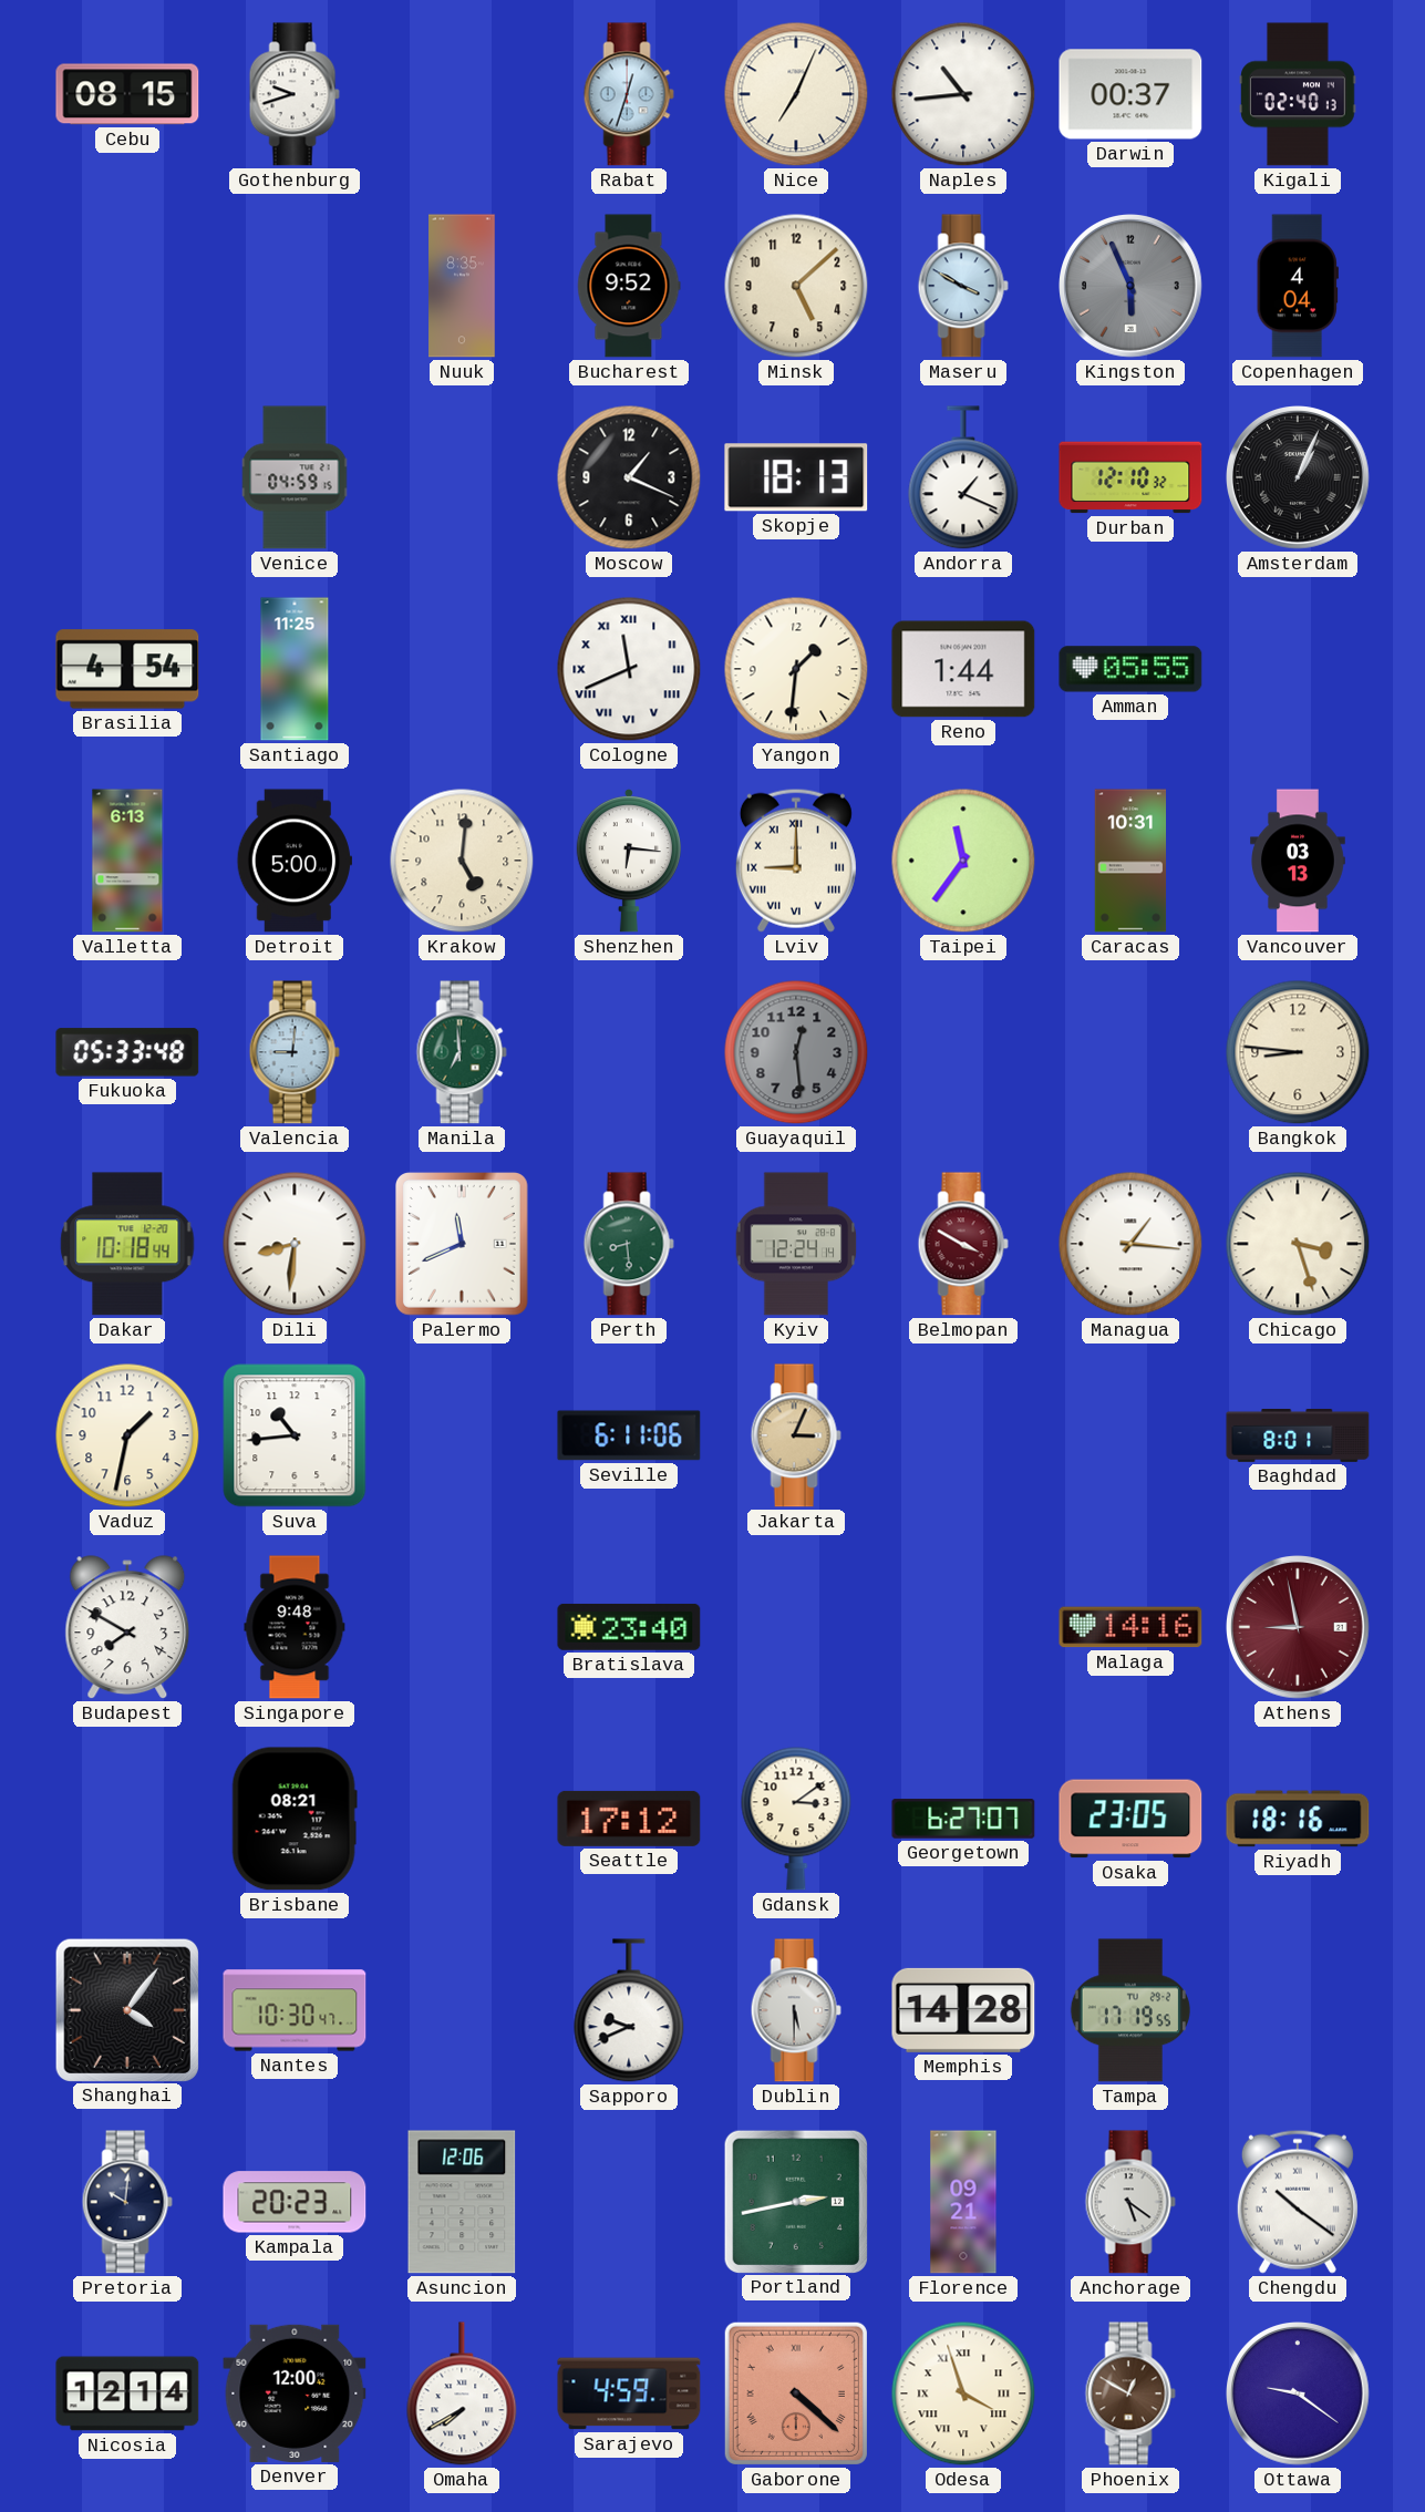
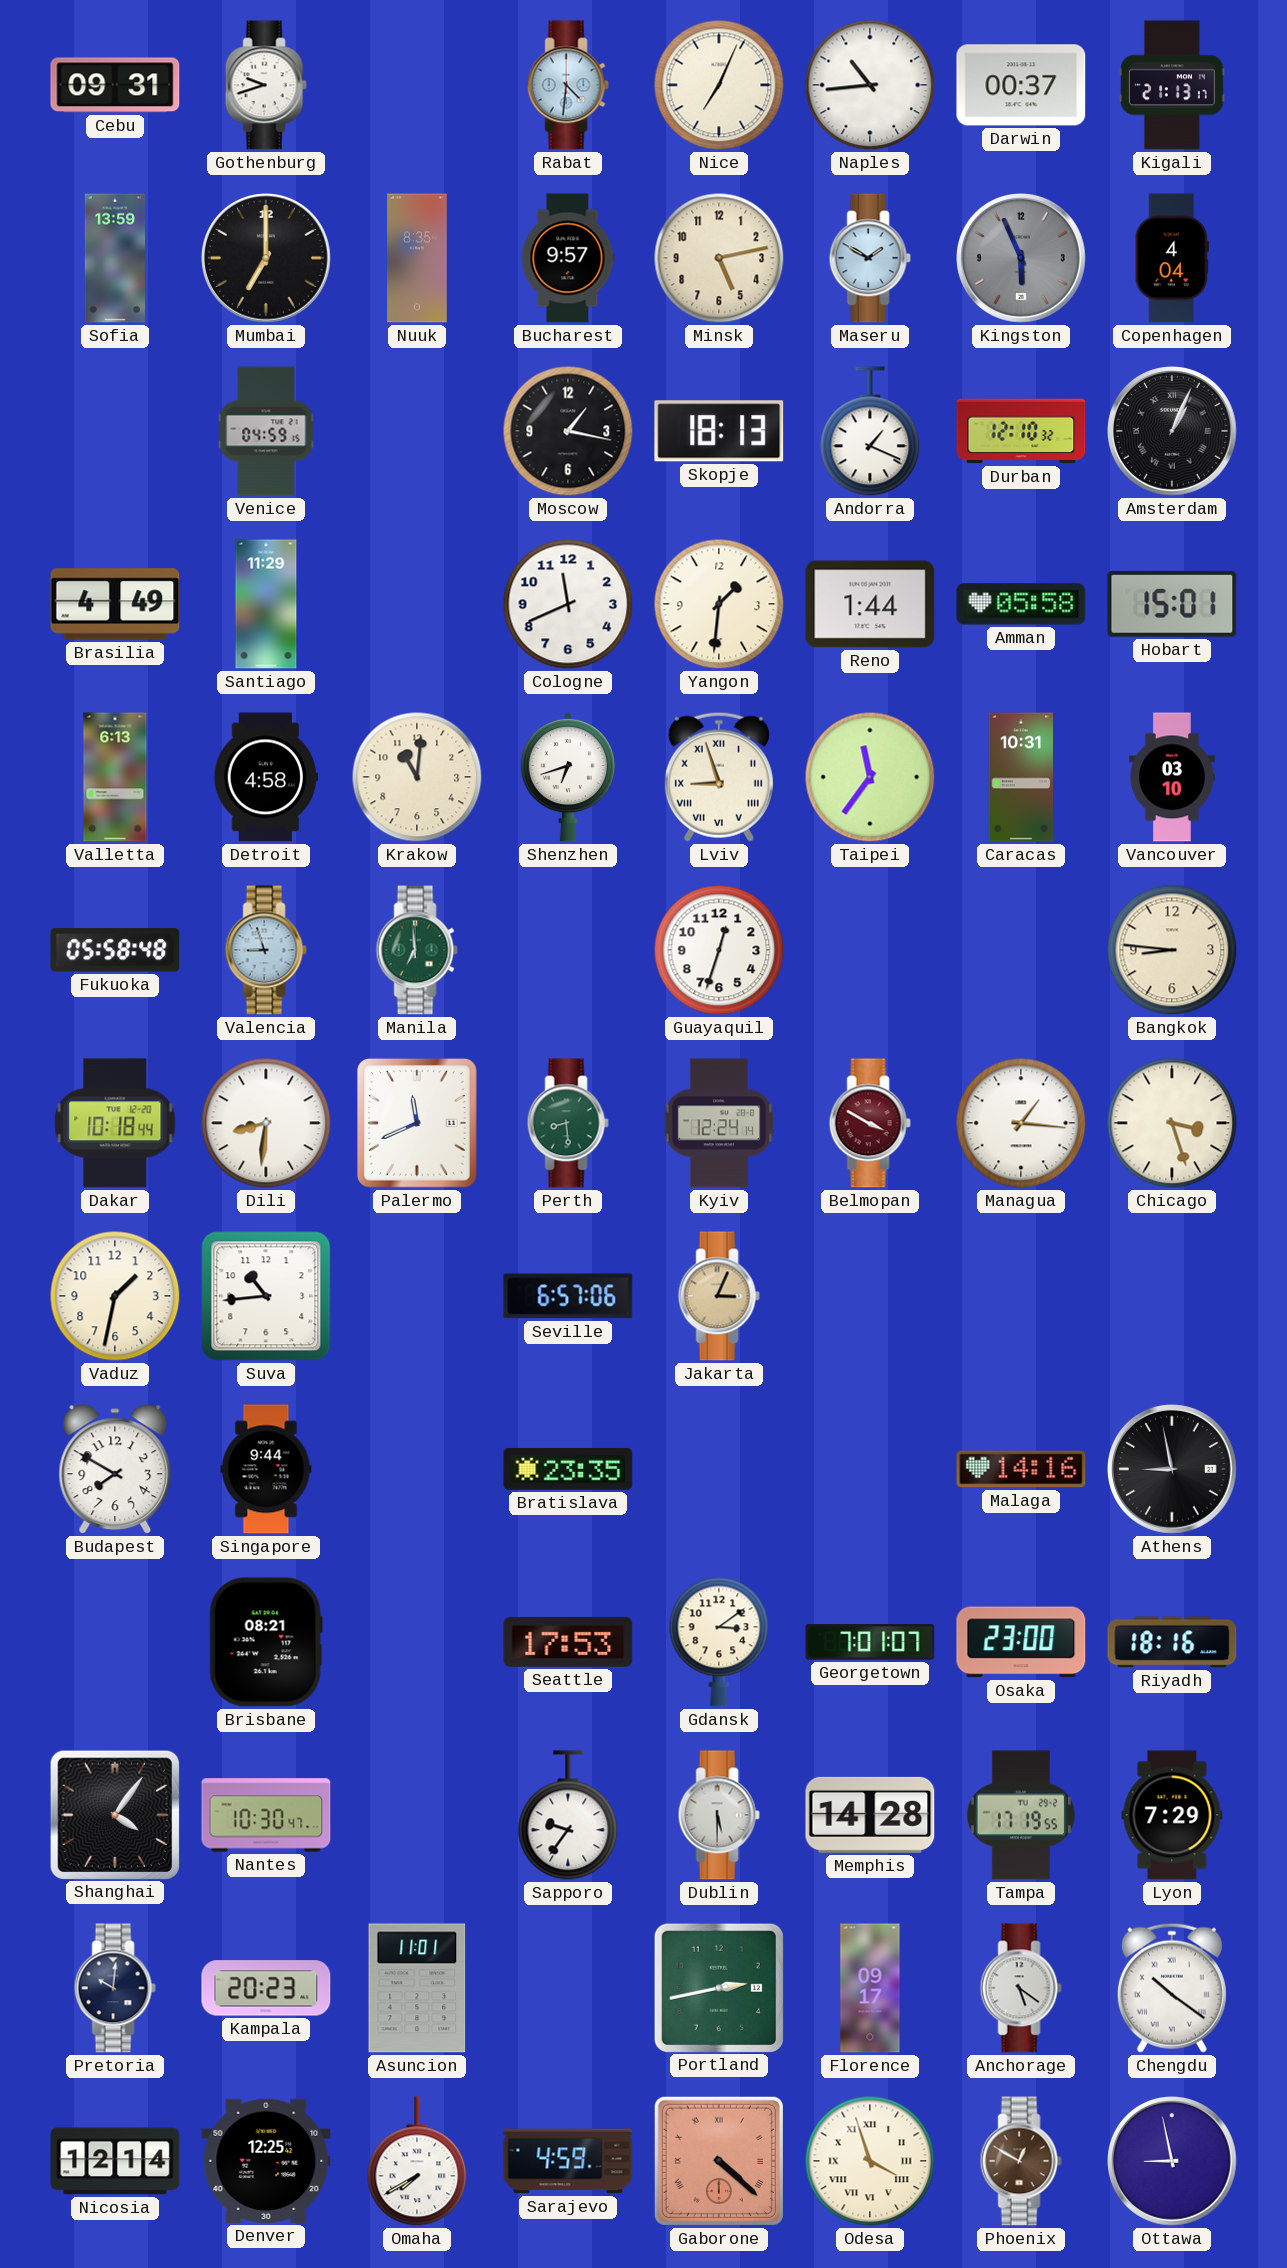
Cebu: 08:15 -> 09:31
Rabat: 12:33 -> 4:31
Kigali: 02:40 -> 21:13
Sofia: none -> 13:59
Mumbai: none -> 7:00
Bucharest: 9:52 -> 9:57
Minsk: 5:08 -> 5:13
Maseru: 3:50 -> 1:50
Moscow: 1:19 -> 1:17
Brasilia: 4:54 -> 4:49
Santiago: 11:25 -> 11:29
Cologne numerals: Roman -> Arabic
Amman: 05:55 -> 05:58
Hobart: none -> 15:01
Detroit: 5:00 -> 4:58
Krakow: 5:01 -> 11:01
Shenzhen: 6:16 -> 6:42
Lviv: 9:00 -> 8:57
Vancouver: 03:13 -> 03:10
Fukuoka: 05:33 -> 05:58
Valencia: 9:01 -> 8:57
Guayaquil: 12:29 -> 12:33
Guayaquil dial: grey -> white
Seville: 6:11 -> 6:57
Baghdad: 8:01 -> none
Singapore: 9:48 -> 9:44
Bratislava: 23:40 -> 23:35
Athens dial: burgundy -> black
Seattle: 17:12 -> 17:53
Georgetown: 6:27 -> 7:01
Osaka: 23:05 -> 23:00
Sapporo: 9:41 -> 9:36
Lyon: none -> 7:29
Asuncion: 12:06 -> 11:01
Florence: 09:21 -> 09:17
Denver: 12:00 -> 12:25
Ottawa: 9:21 -> 8:58
